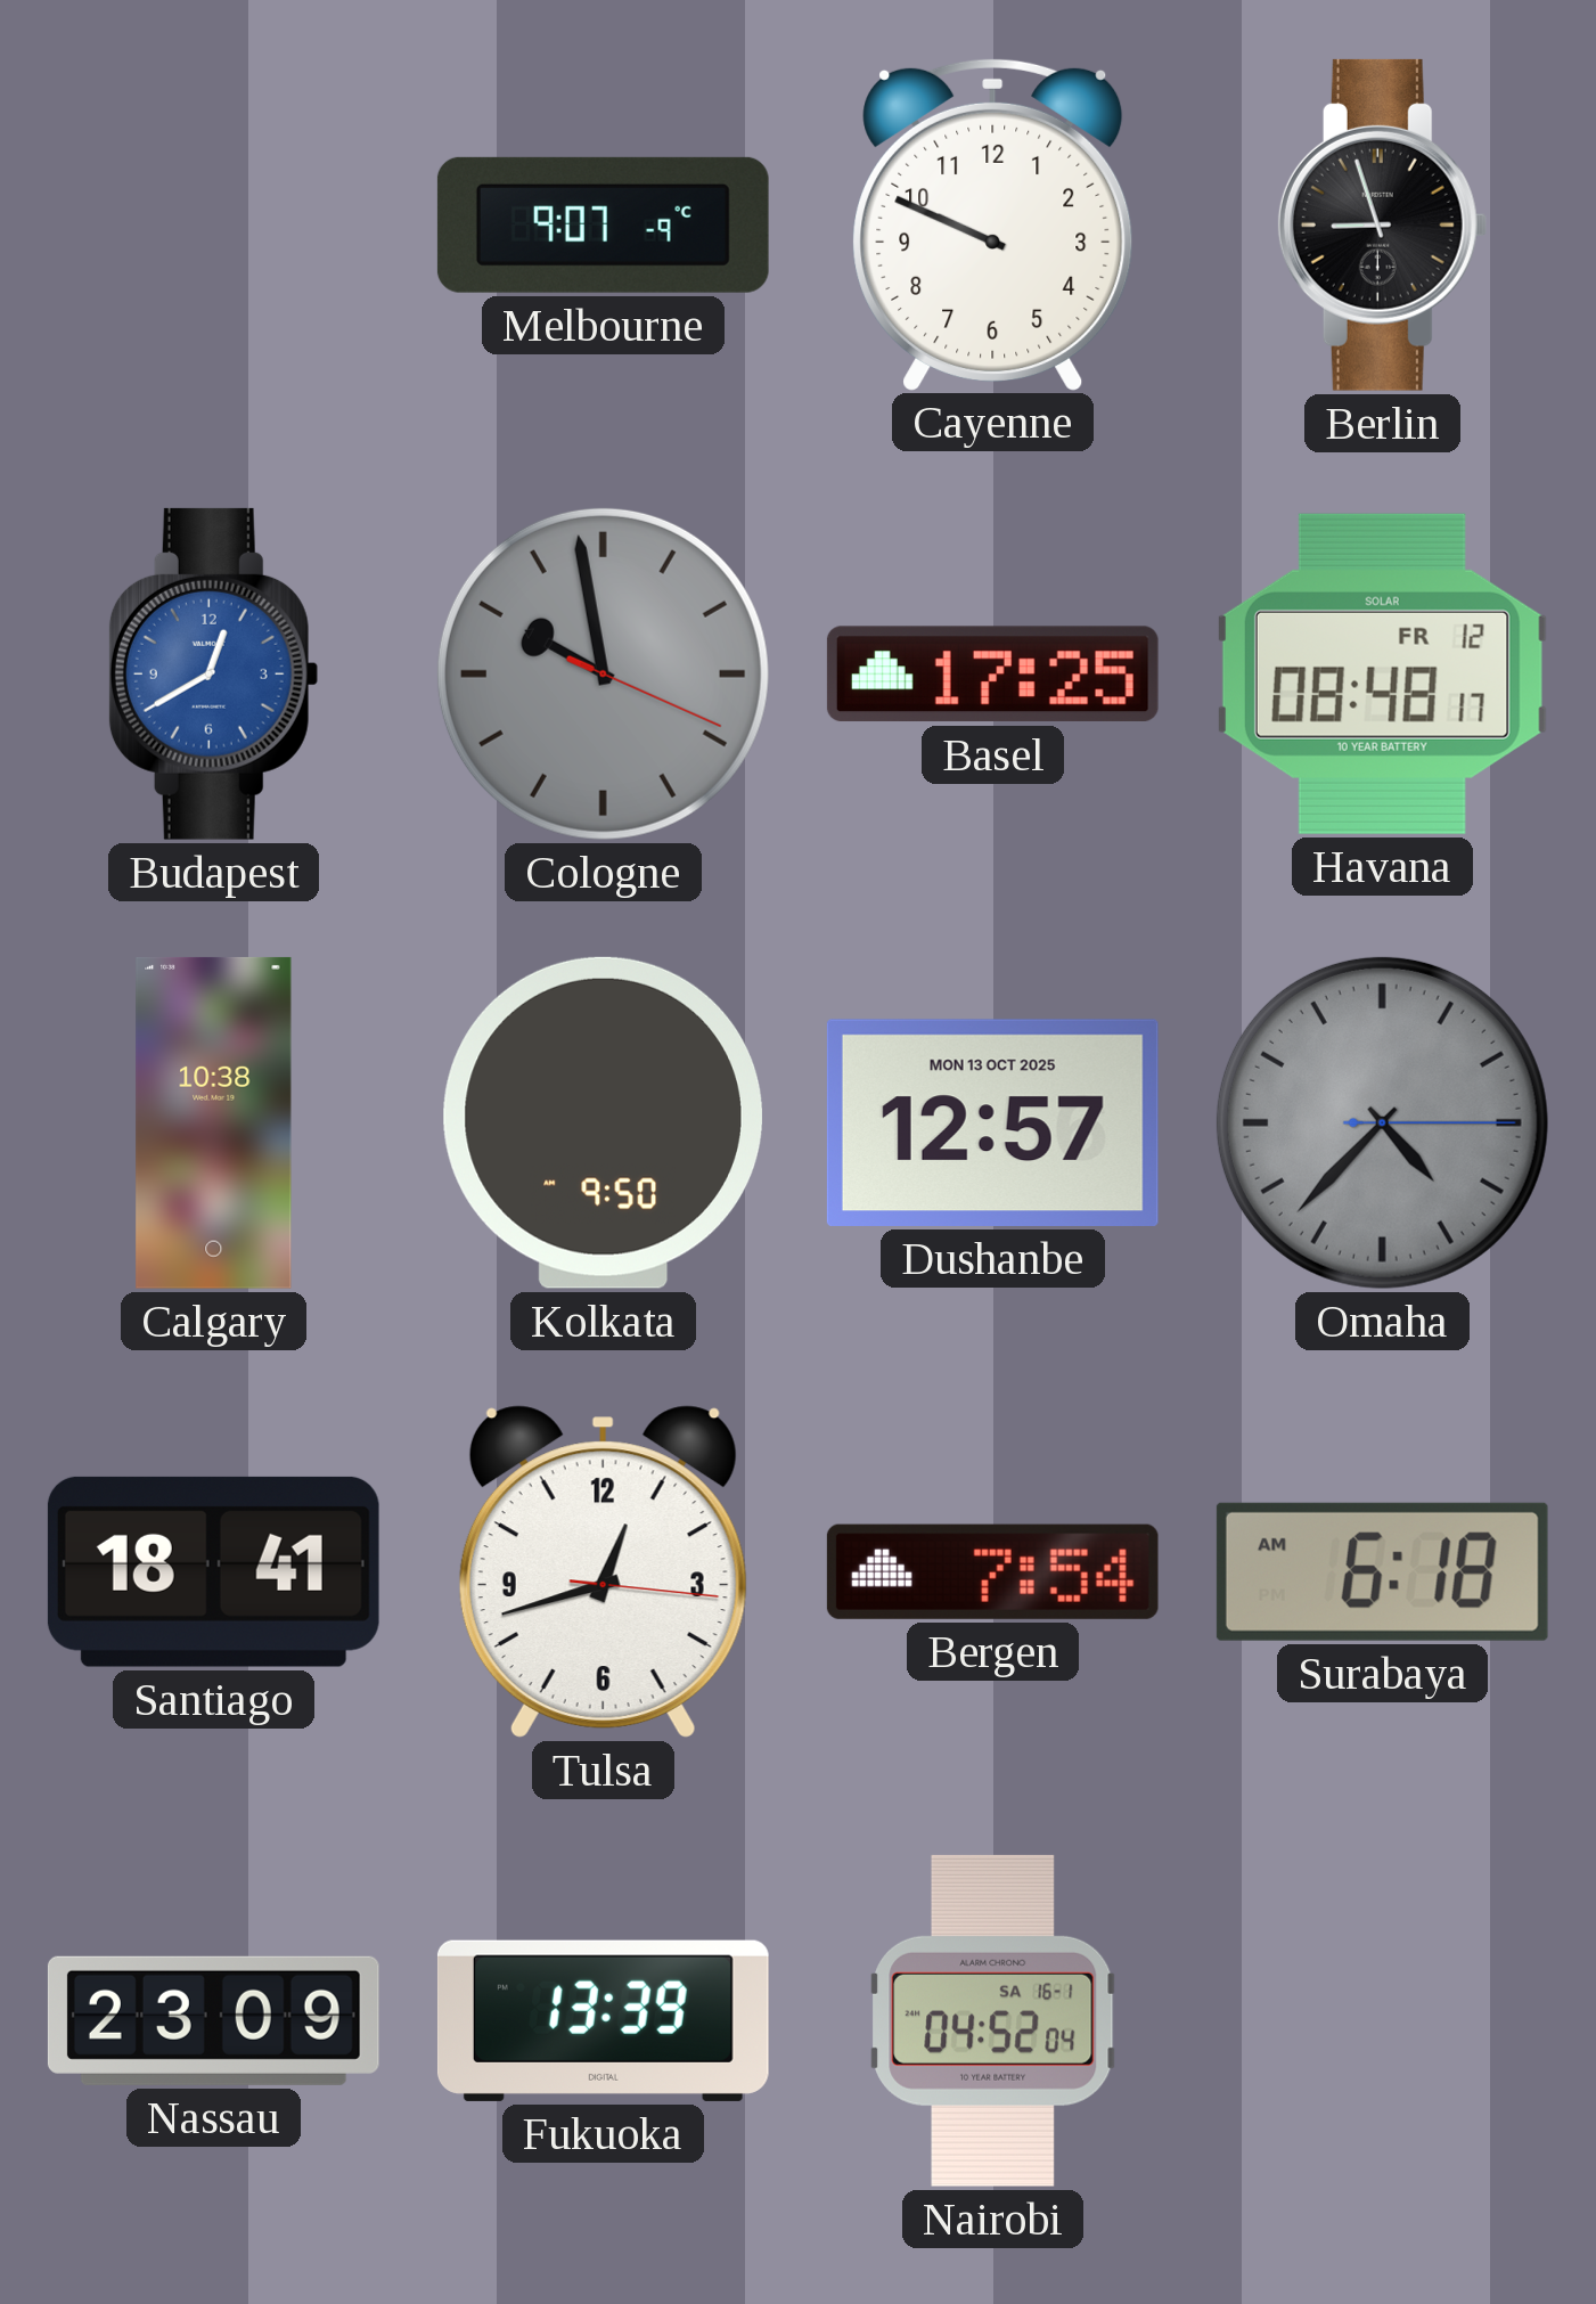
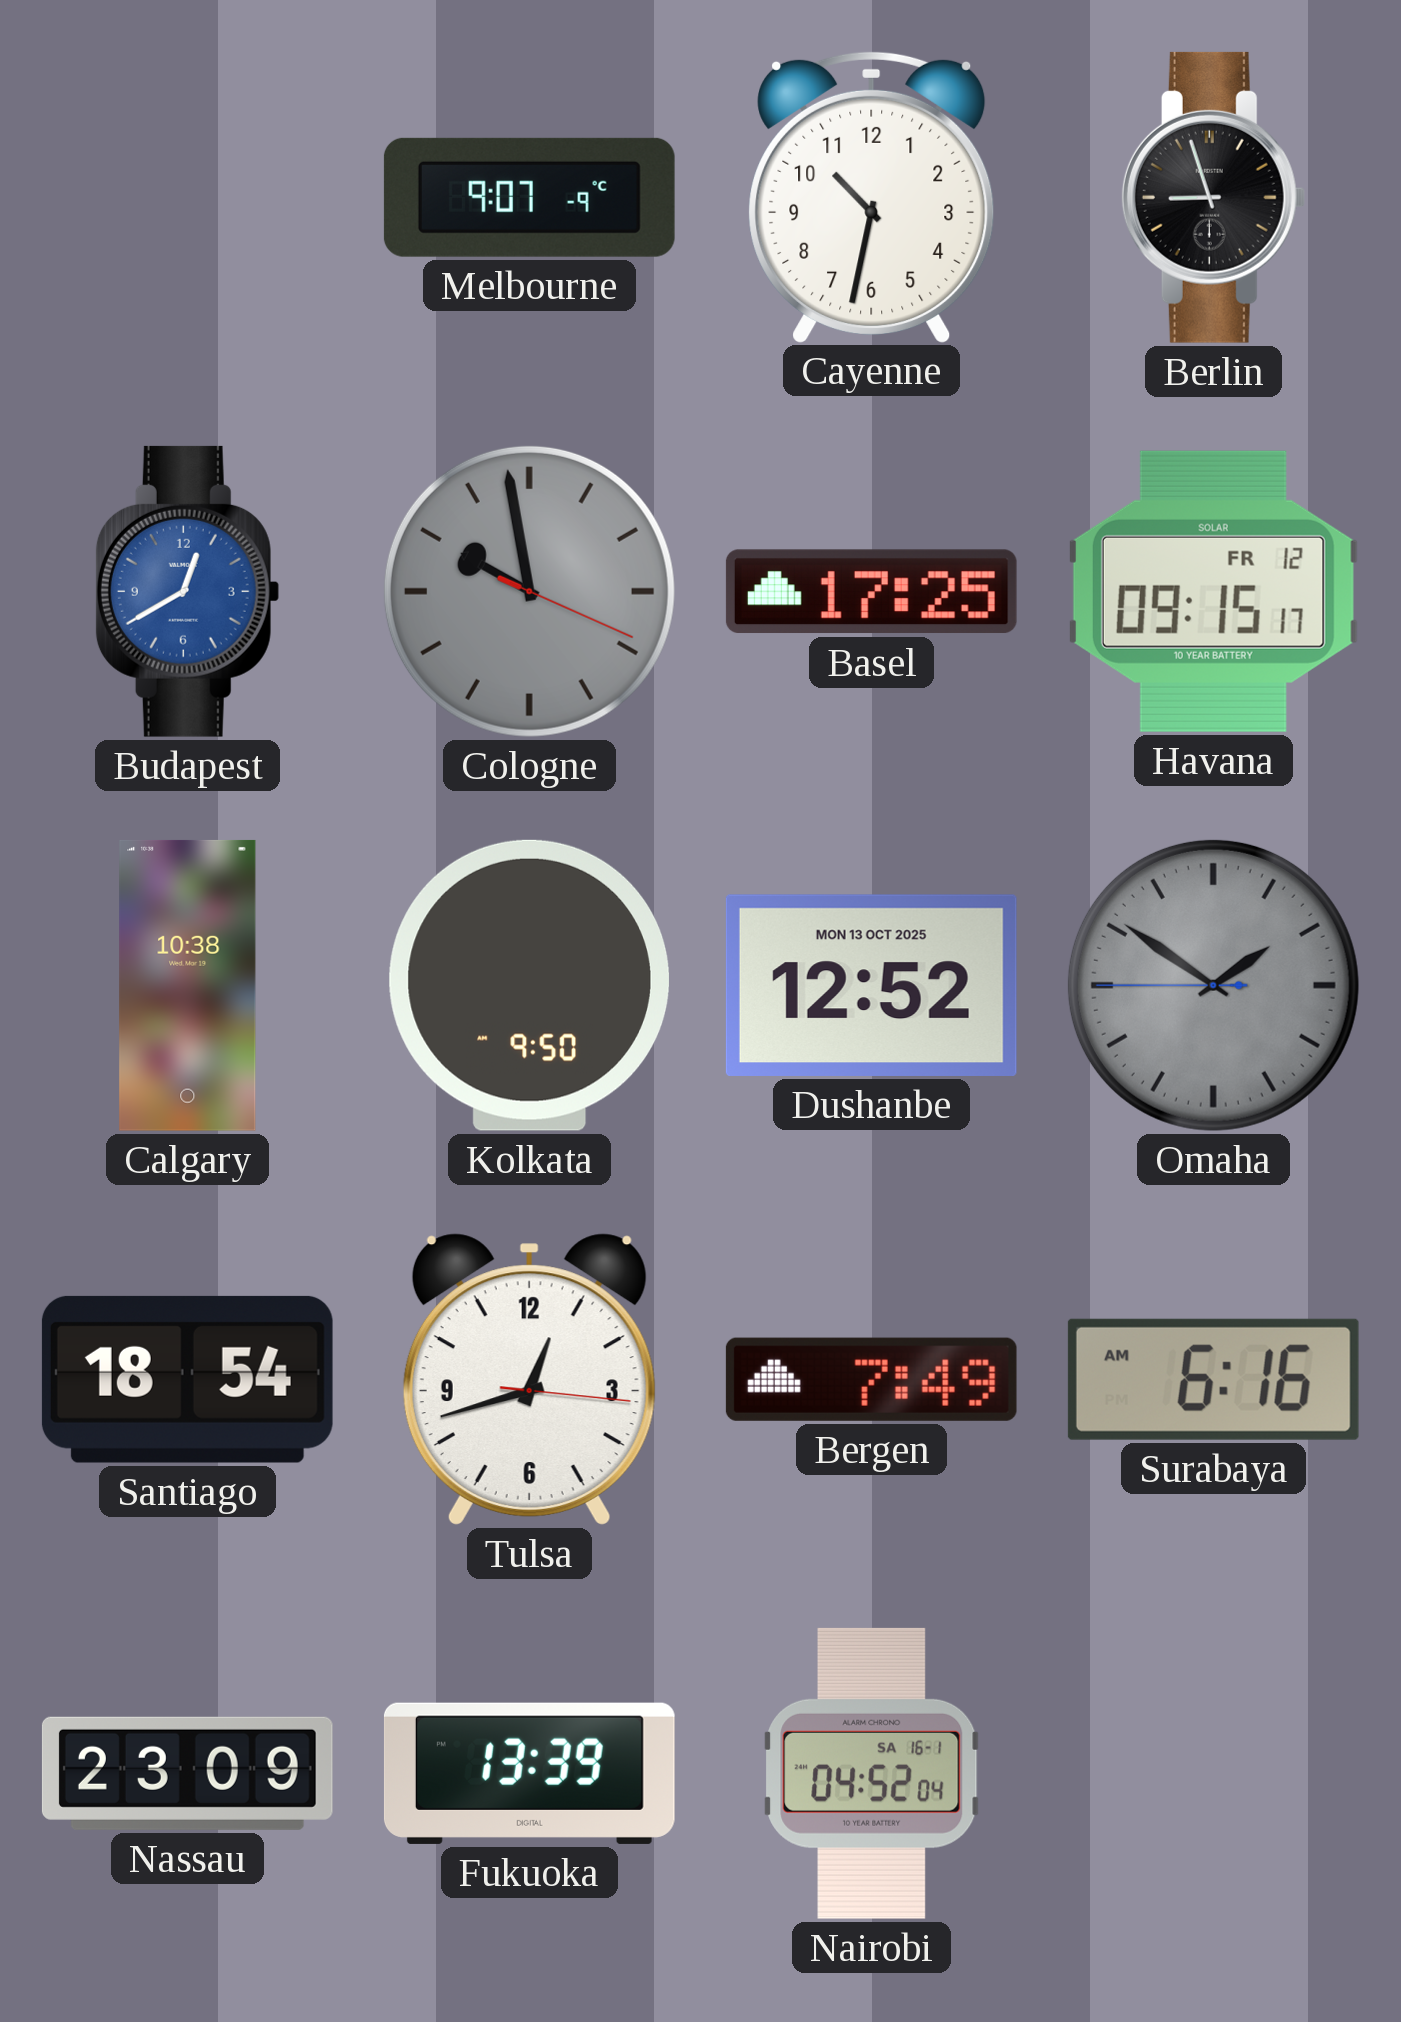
Cayenne: 9:49 -> 10:32
Havana: 08:48 -> 09:15
Dushanbe: 12:57 -> 12:52
Omaha: 4:37 -> 1:50
Santiago: 18:41 -> 18:54
Bergen: 7:54 -> 7:49
Surabaya: 6:18 -> 6:16
